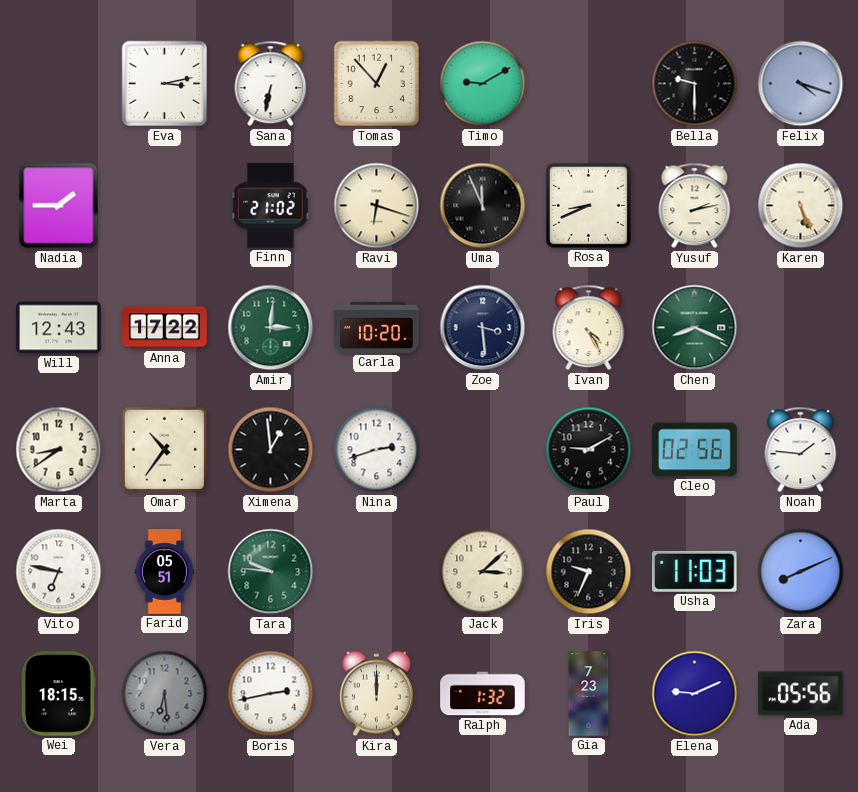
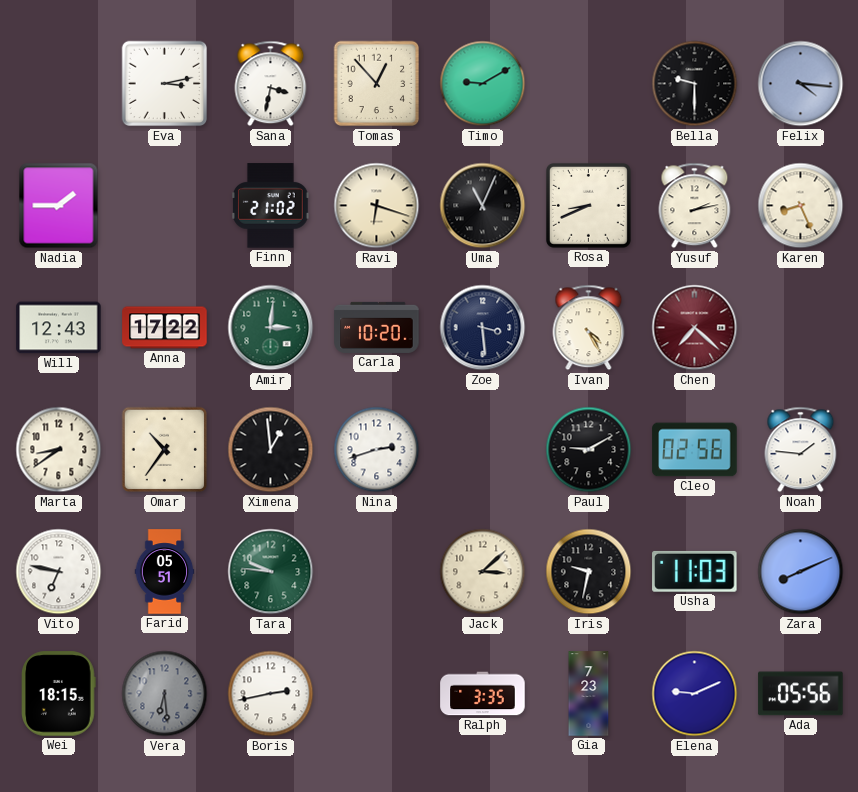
Sana: 6:32 -> 3:32
Felix: 4:18 -> 4:16
Uma: 11:56 -> 11:04
Karen: 5:26 -> 8:26
Chen: 8:19 -> 7:22
Chen dial: green -> burgundy
Iris: 9:34 -> 9:32
Kira: 12:00 -> none
Ralph: 1:32 -> 3:35
